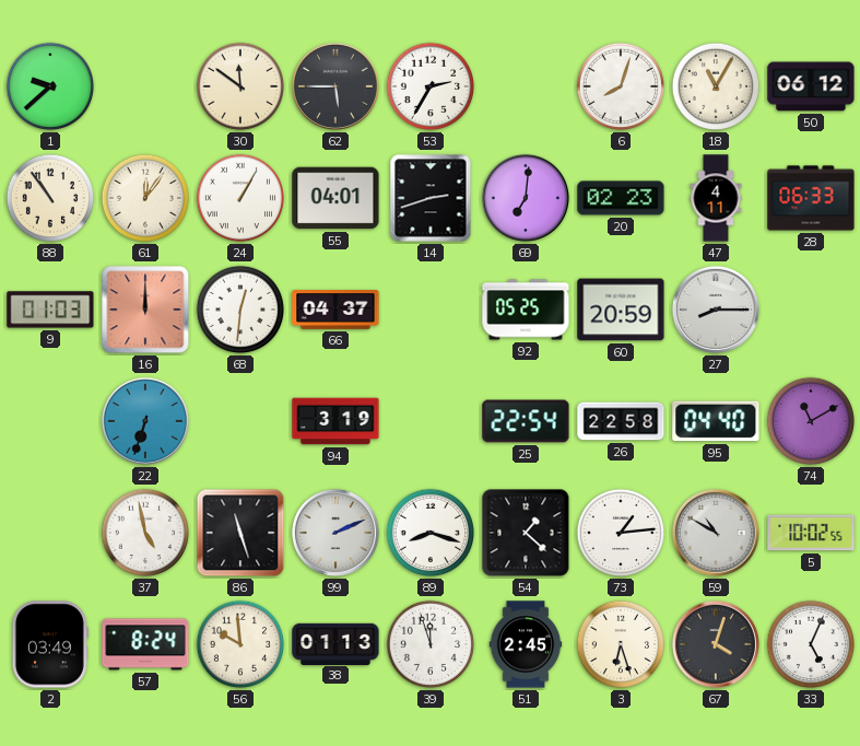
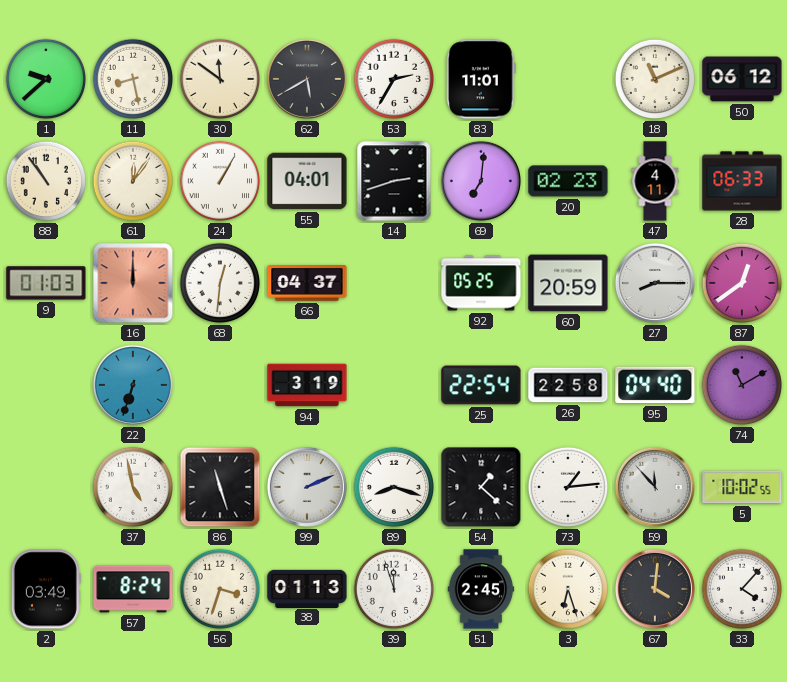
11: none -> 8:28
62: 5:45 -> 5:40
83: none -> 11:01
6: 8:03 -> none
18: 11:05 -> 11:11
87: none -> 12:39
59: 10:50 -> 11:53
56: 9:59 -> 3:33
67: 4:03 -> 4:01
33: 5:04 -> 4:07
